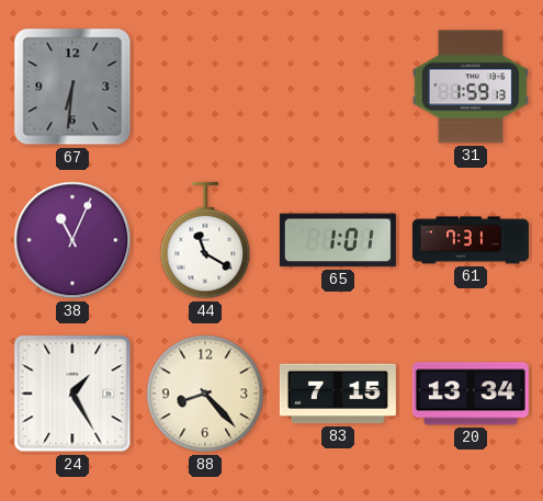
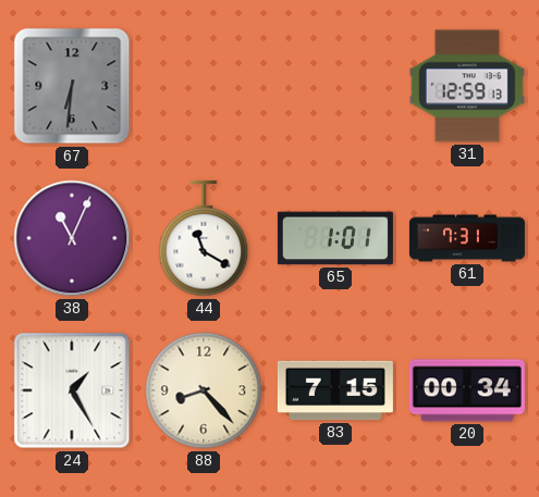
31: 1:59 -> 12:59
20: 13:34 -> 00:34
